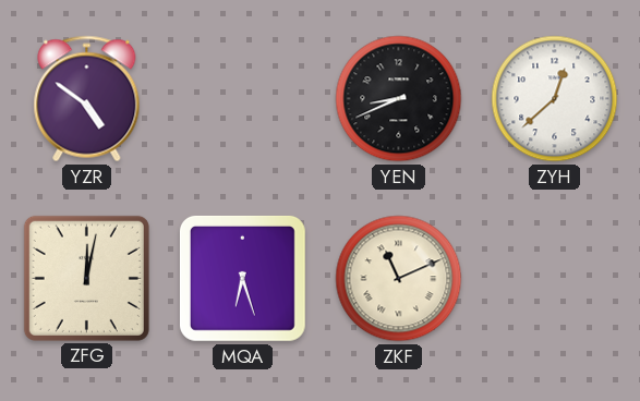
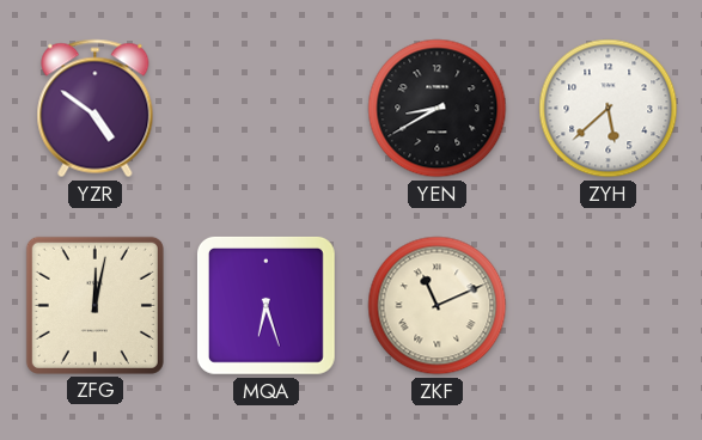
YEN: 8:41 -> 8:40
ZYH: 12:38 -> 5:38
